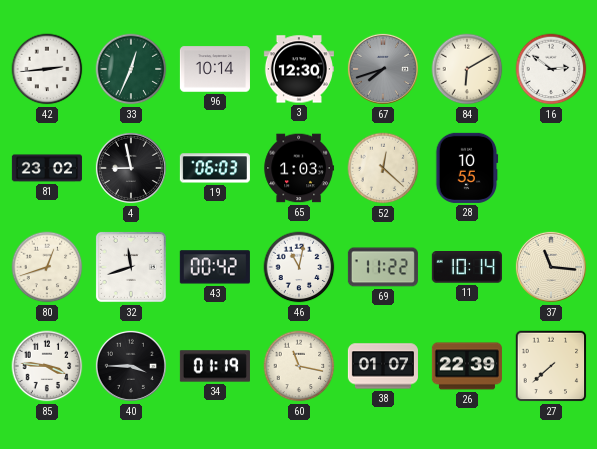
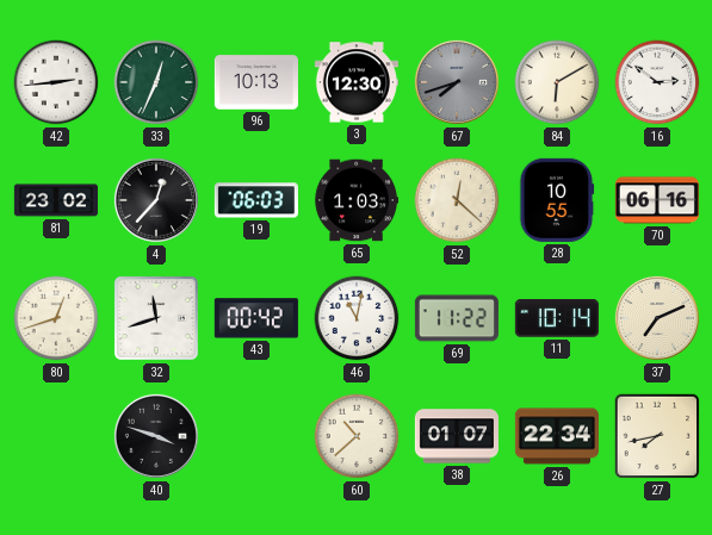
96: 10:14 -> 10:13
4: 8:58 -> 12:37
70: none -> 06:16
37: 11:16 -> 7:11
85: 3:46 -> none
40: 3:45 -> 3:48
34: 01:19 -> none
60: 11:17 -> 10:38
26: 22:39 -> 22:34
27: 7:38 -> 7:43
